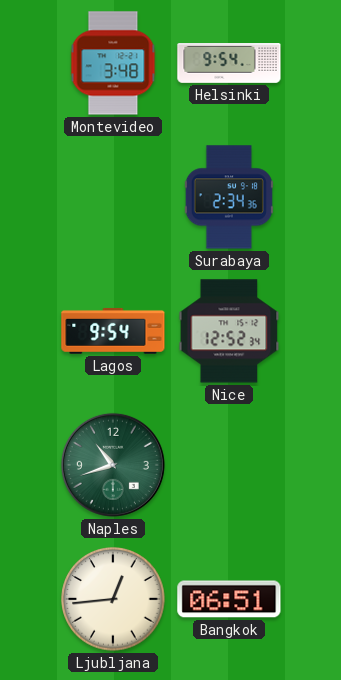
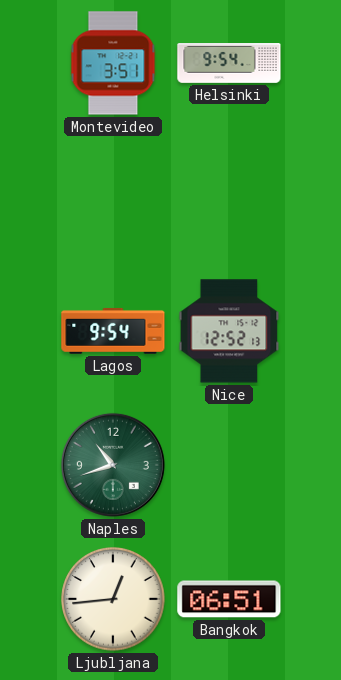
Montevideo: 3:48 -> 3:51
Surabaya: 2:34 -> none
Nice: 12:52:34 -> 12:52:13
